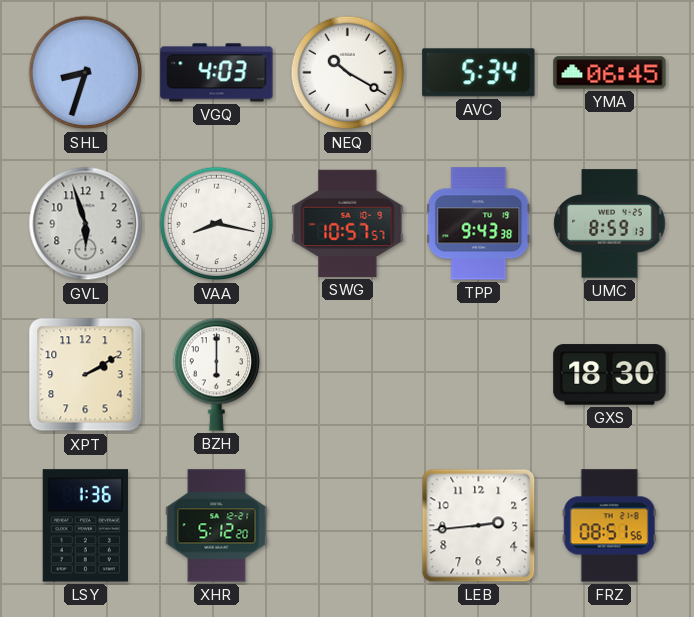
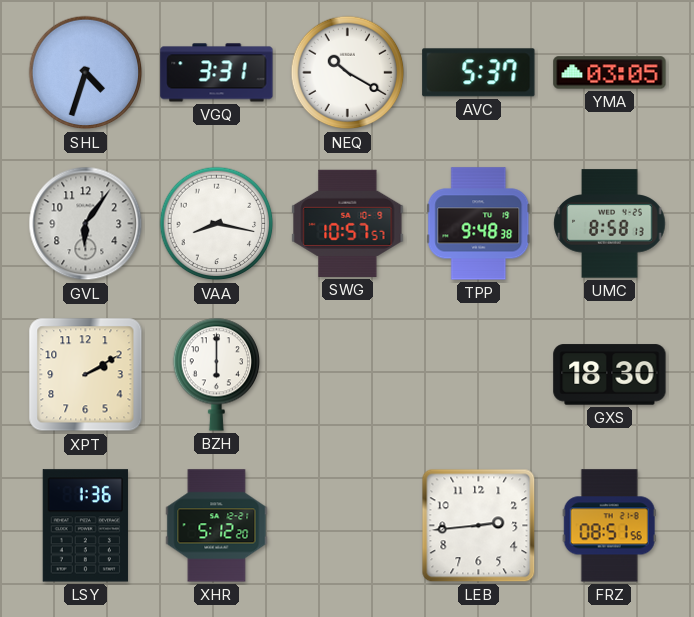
SHL: 8:33 -> 4:33
VGQ: 4:03 -> 3:31
AVC: 5:34 -> 5:37
YMA: 06:45 -> 03:05
GVL: 5:57 -> 6:06
TPP: 9:43 -> 9:48
UMC: 8:59 -> 8:58
